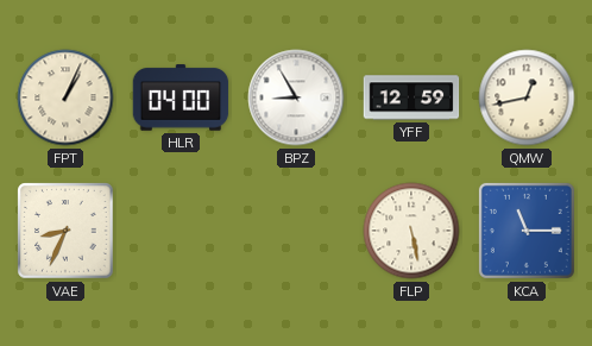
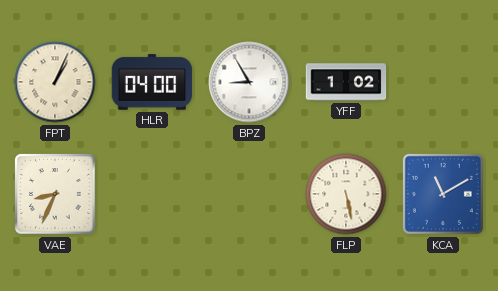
YFF: 12:59 -> 1:02
QMW: 12:43 -> none
KCA: 11:15 -> 11:10
